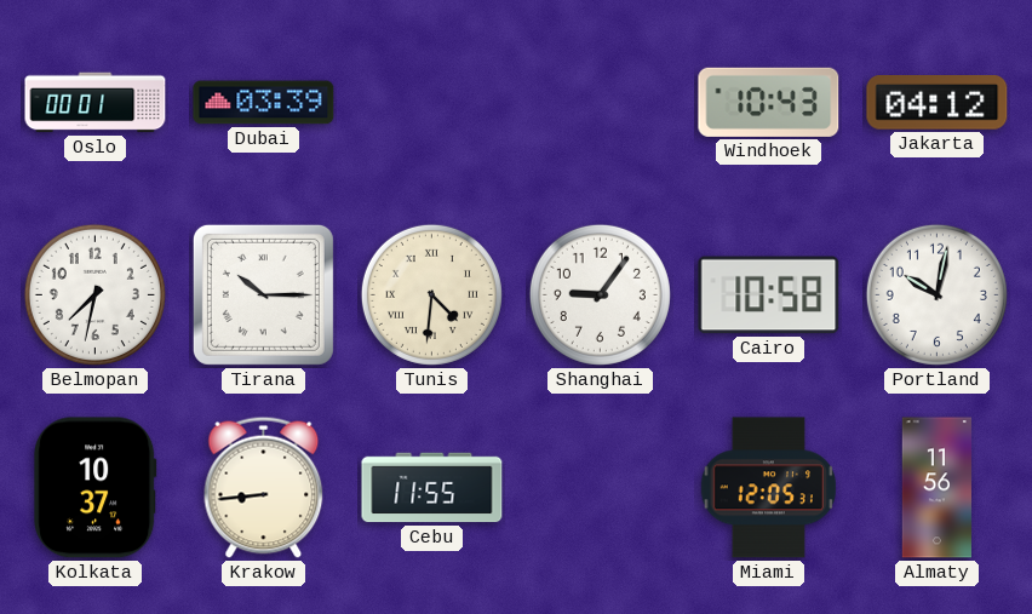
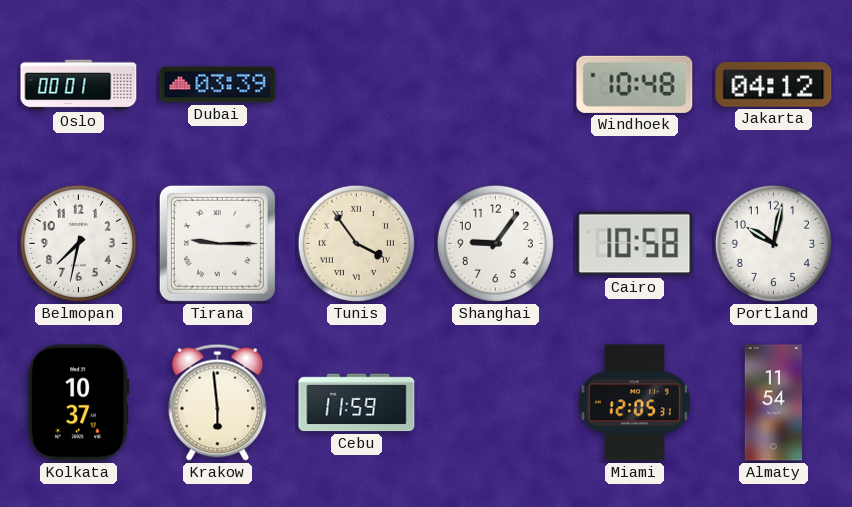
Windhoek: 10:43 -> 10:48
Tirana: 10:15 -> 9:15
Tunis: 4:31 -> 3:54
Krakow: 8:44 -> 5:59
Cebu: 11:55 -> 11:59
Almaty: 11:56 -> 11:54
